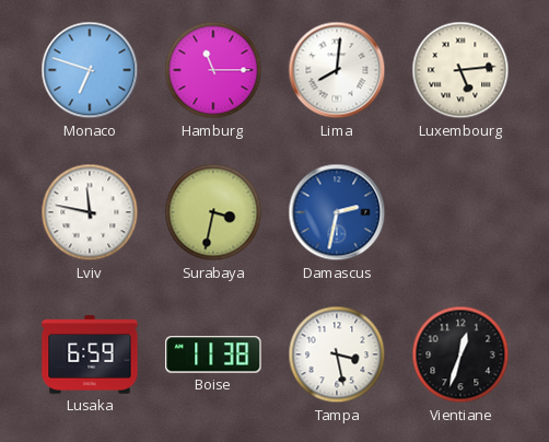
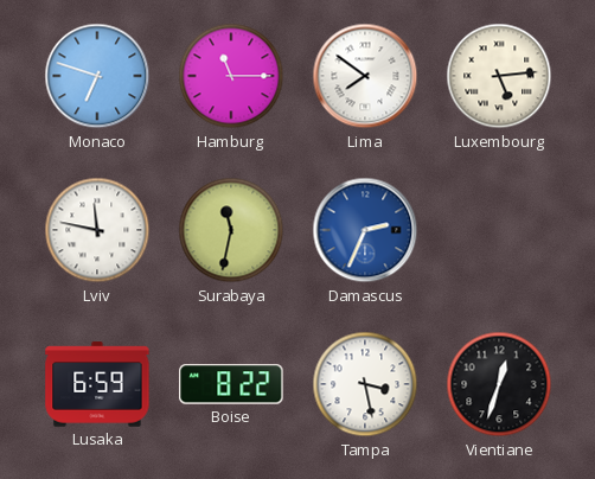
Lima: 8:01 -> 7:51
Surabaya: 3:32 -> 11:32
Damascus: 2:32 -> 2:34
Boise: 11:38 -> 8:22
